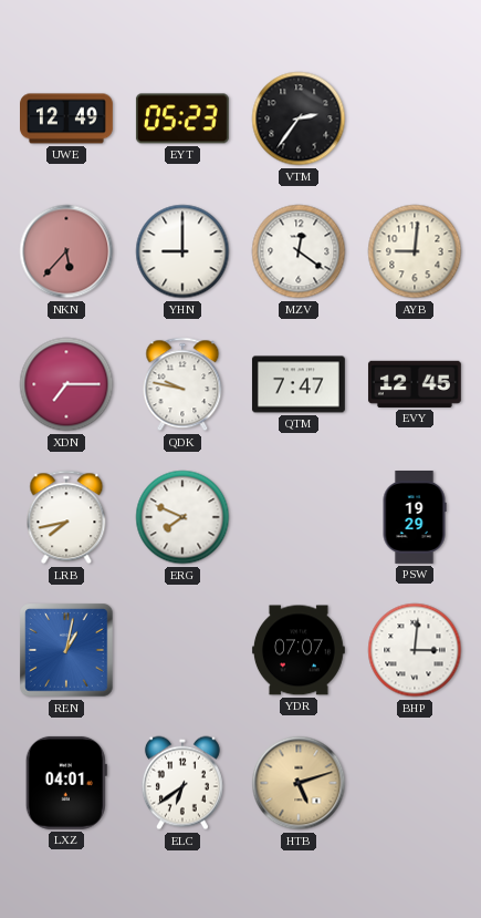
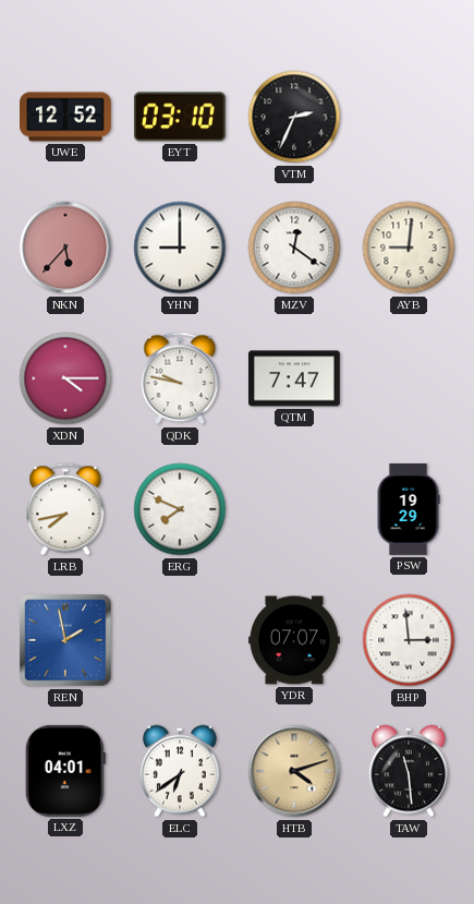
UWE: 12:49 -> 12:52
EYT: 05:23 -> 03:10
VTM: 2:36 -> 2:34
XDN: 7:15 -> 4:15
EVY: 12:45 -> none
REN: 1:02 -> 1:58
BHP: 3:01 -> 2:59
HTB: 5:12 -> 4:12
TAW: none -> 11:29
